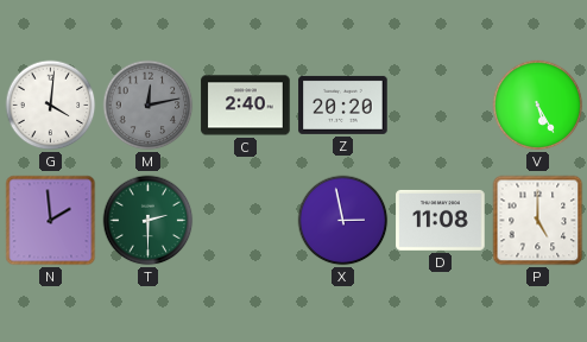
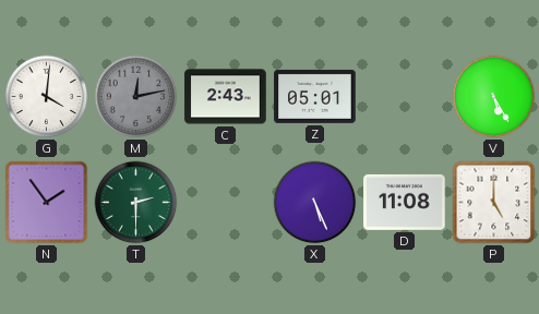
C: 2:40 -> 2:43
Z: 20:20 -> 05:01
N: 1:59 -> 1:54
X: 2:58 -> 5:26
